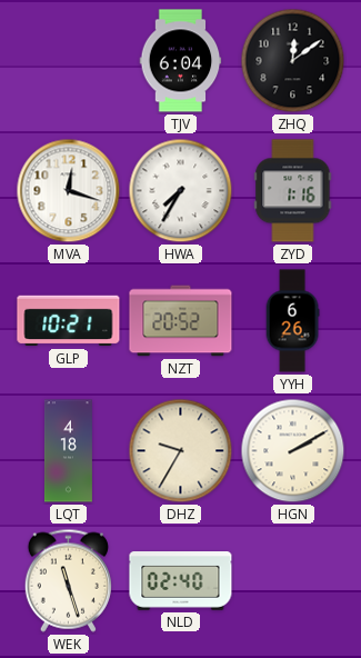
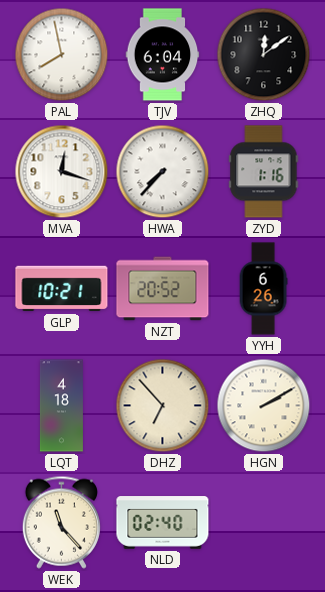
PAL: none -> 7:58
HWA: 7:35 -> 7:37
DHZ: 9:35 -> 6:53
WEK: 11:27 -> 11:23
